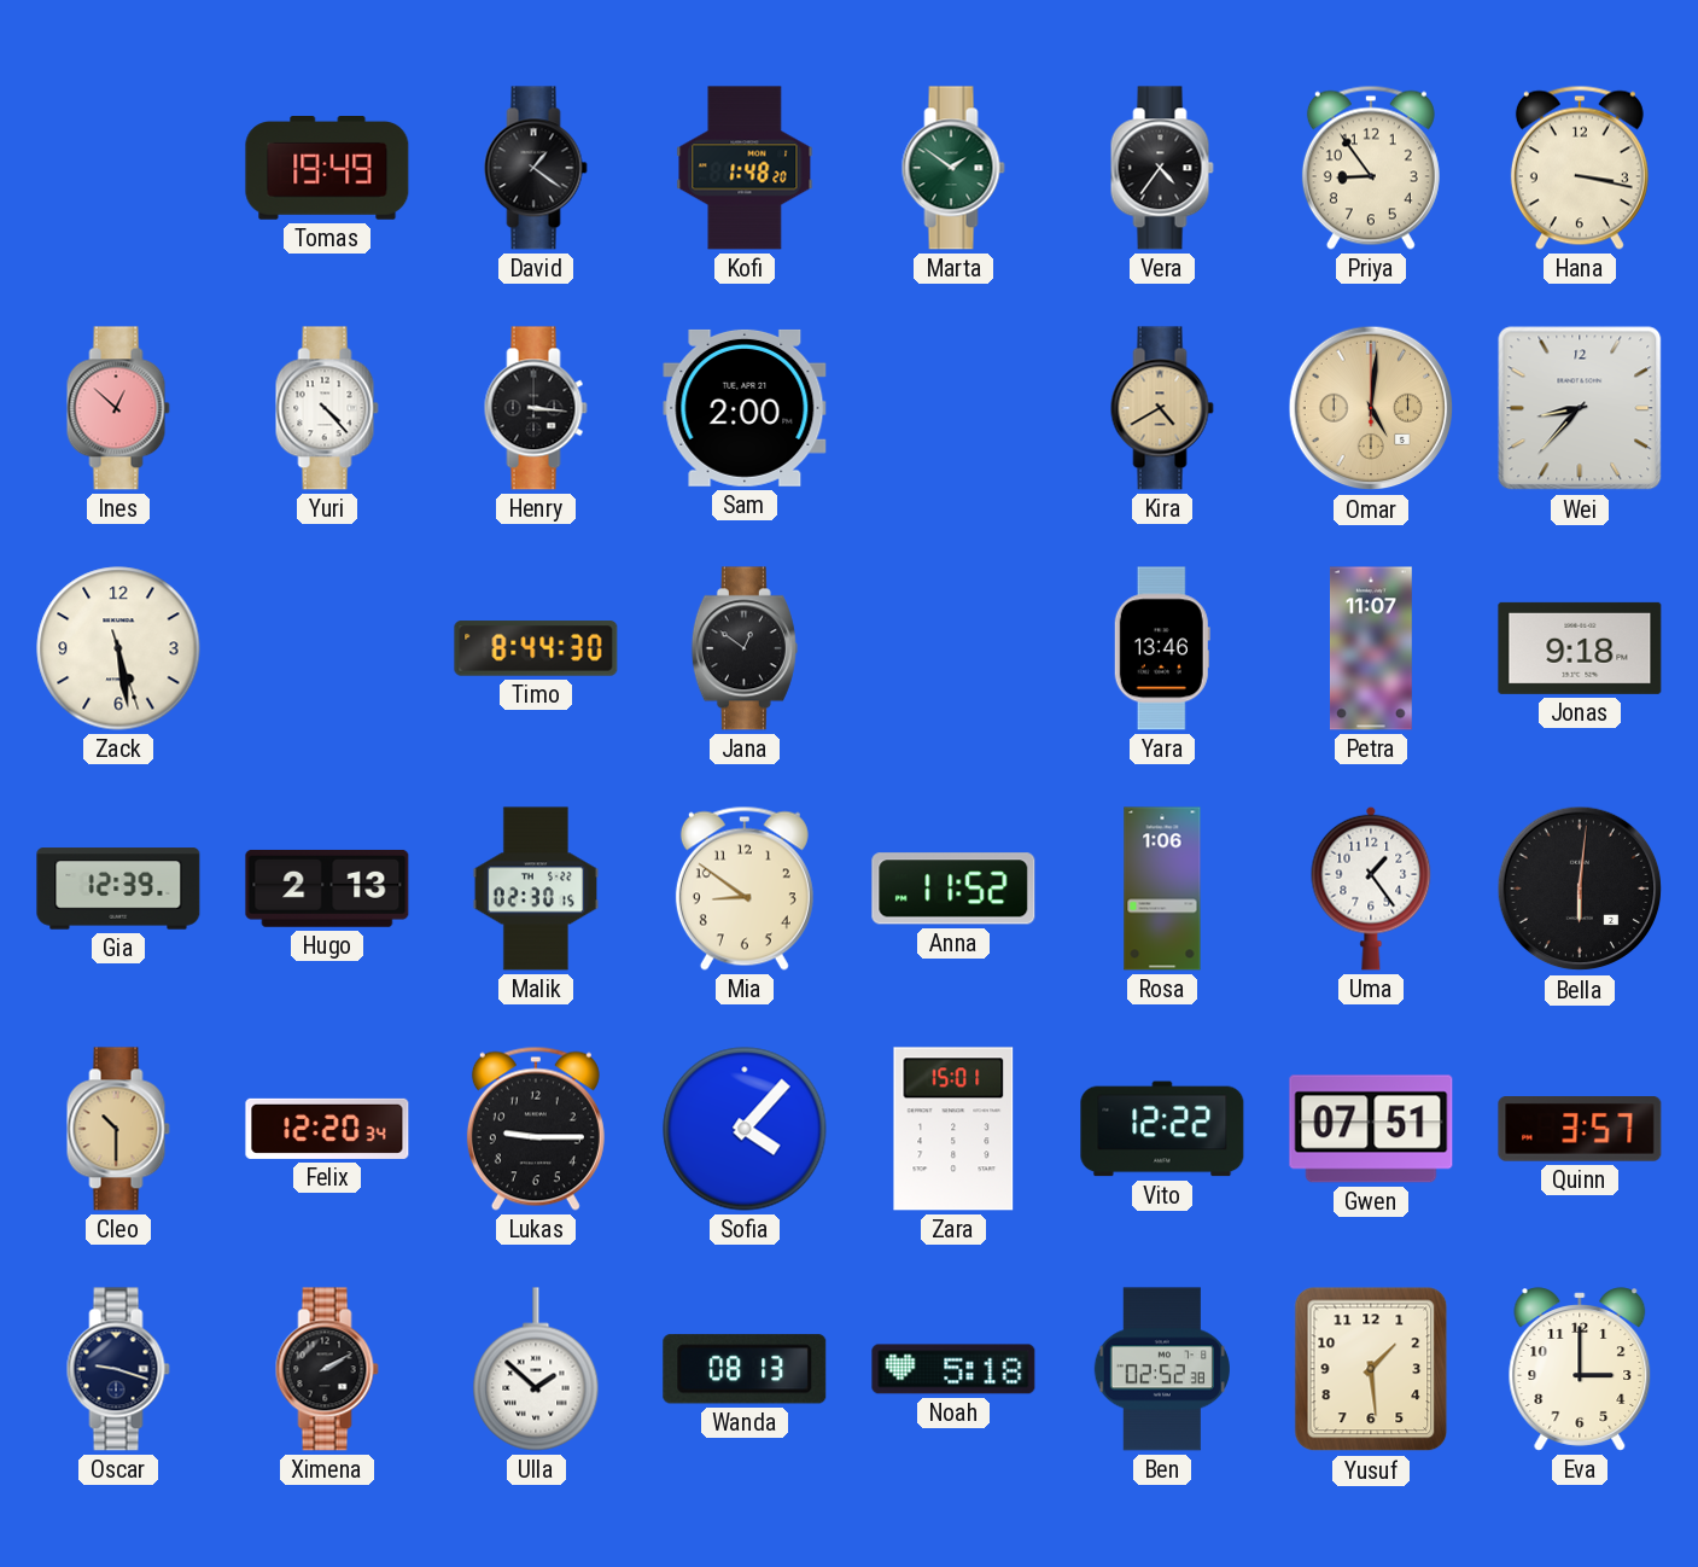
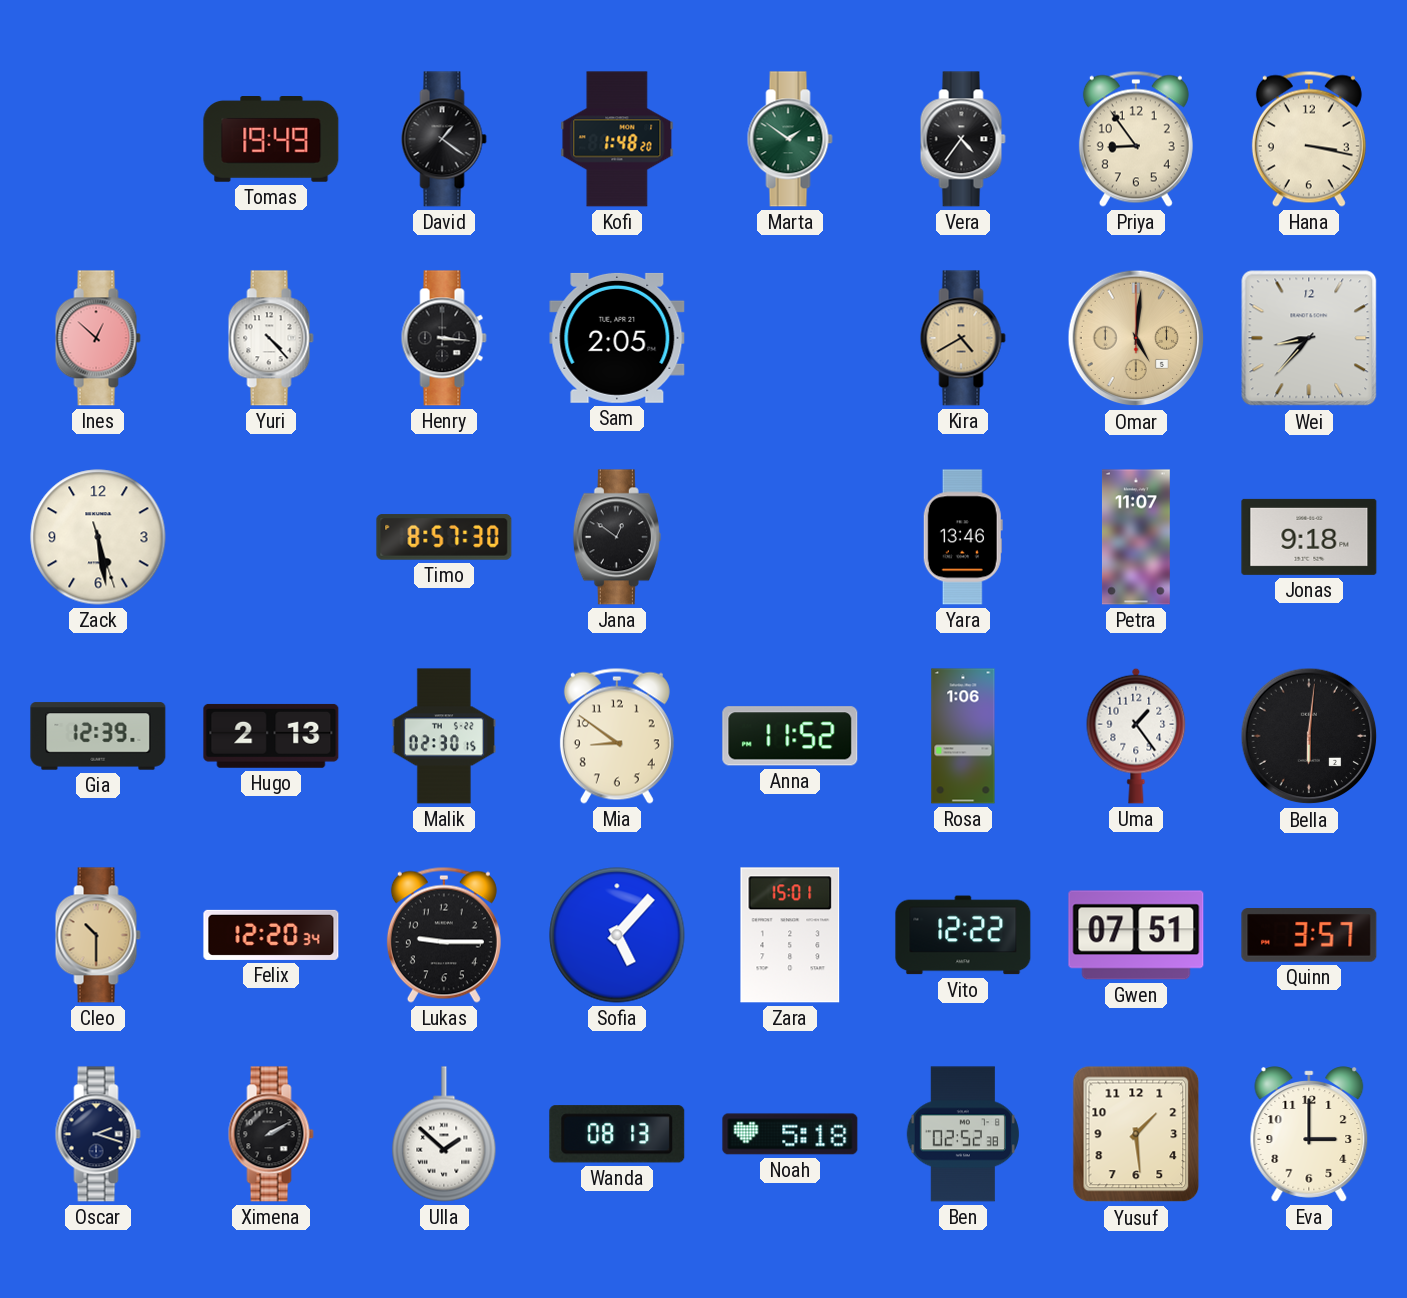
Sam: 2:00 -> 2:05
Timo: 8:44 -> 8:57
Sofia: 4:07 -> 5:07
Oscar: 9:18 -> 2:18
